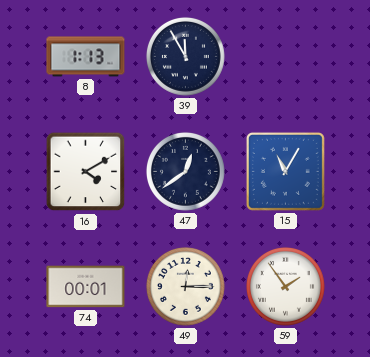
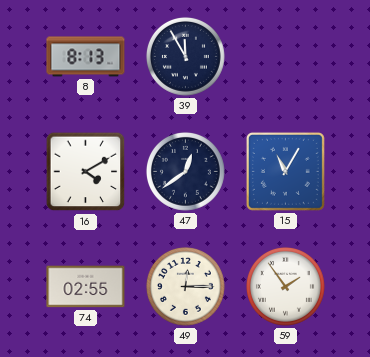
8: 1:13 -> 8:13
74: 00:01 -> 02:55
